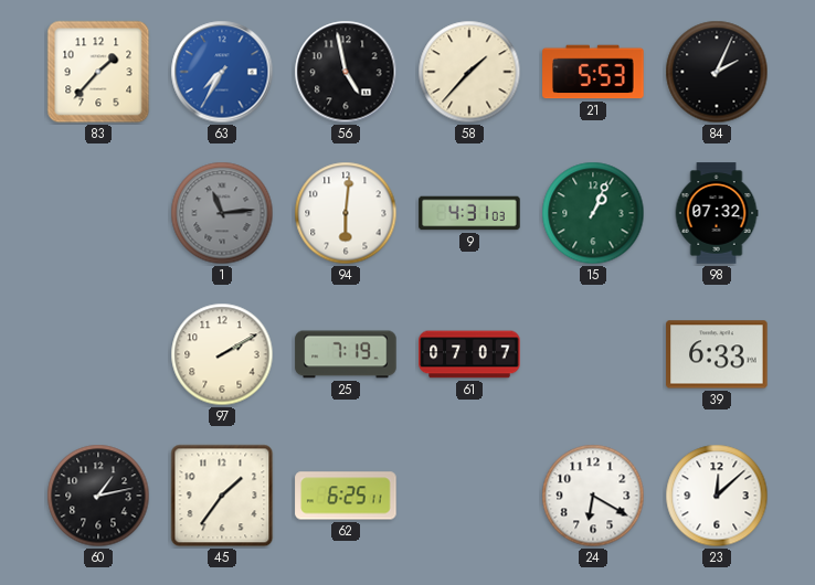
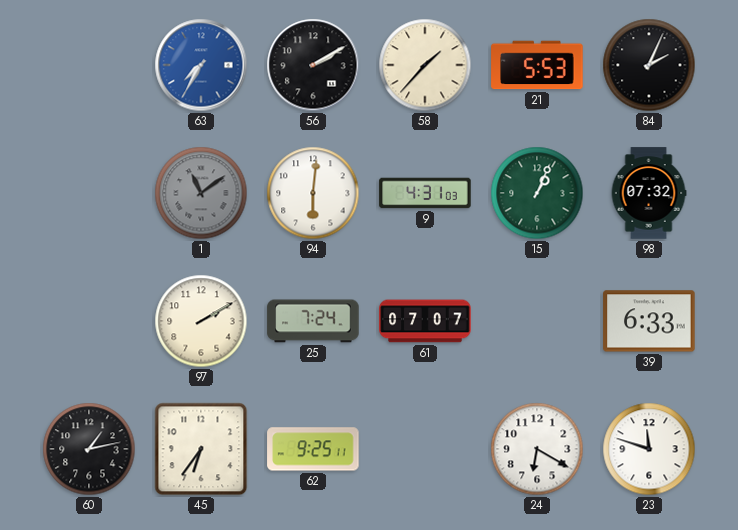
83: 1:37 -> none
56: 4:58 -> 2:10
1: 11:14 -> 11:09
25: 7:19 -> 7:24
45: 1:36 -> 6:36
62: 6:25 -> 9:25
23: 12:08 -> 11:48
